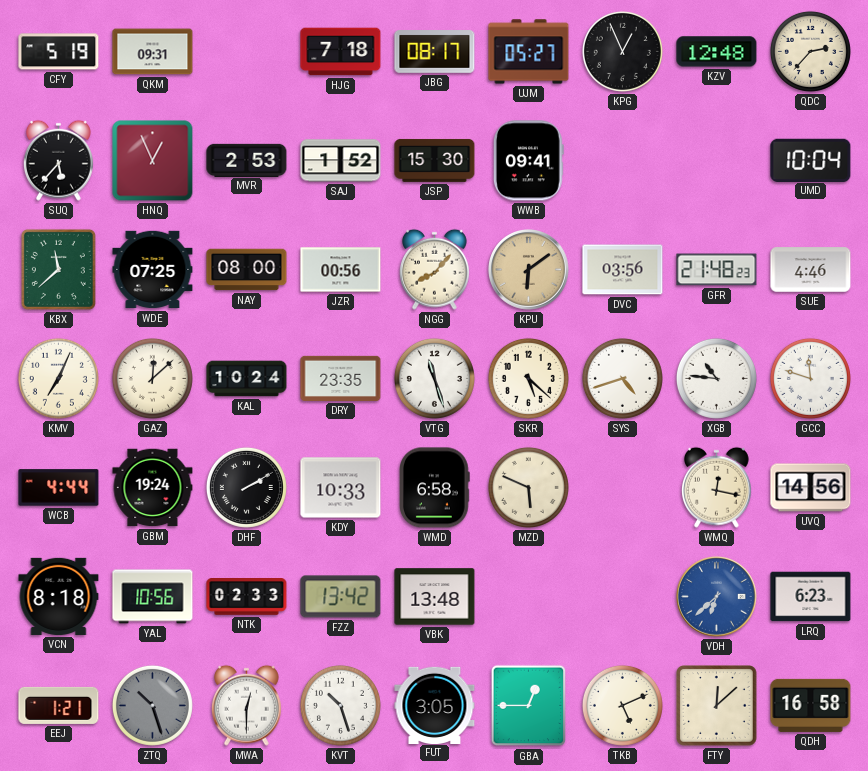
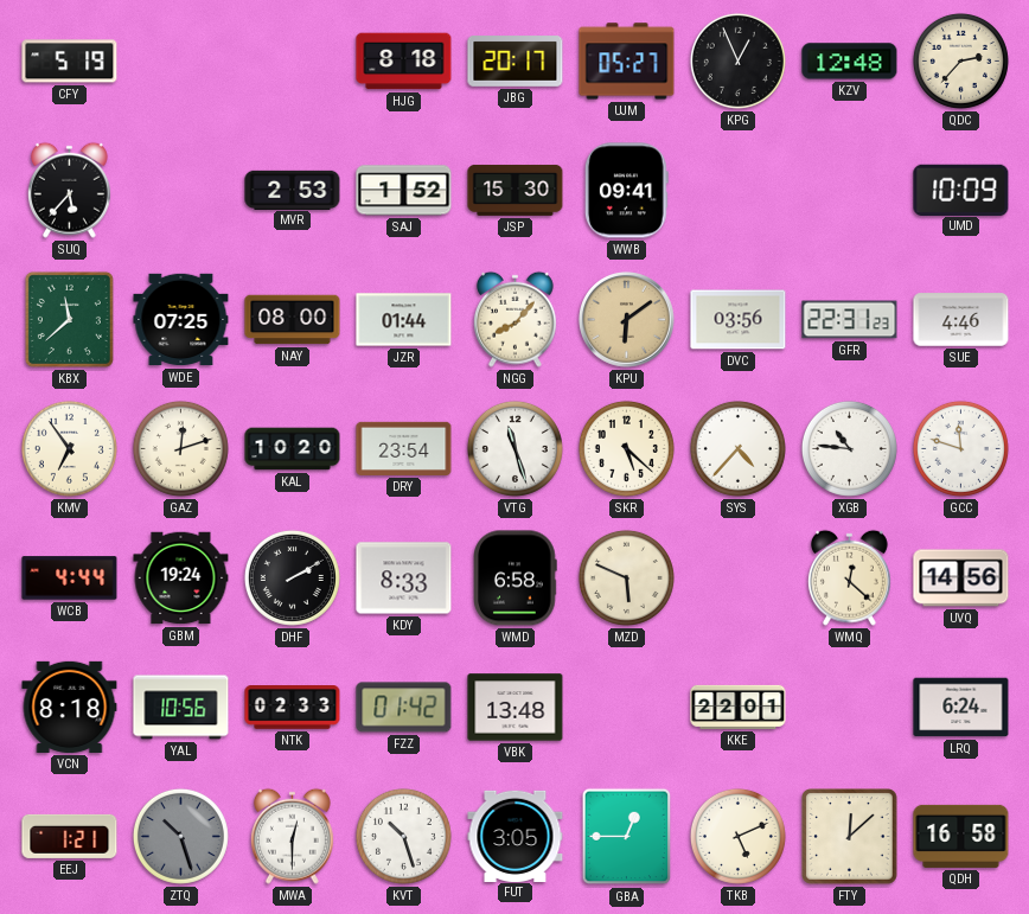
QKM: 09:31 -> none
HJG: 7:18 -> 8:18
JBG: 08:17 -> 20:17
HNQ: 12:56 -> none
UMD: 10:04 -> 10:09
JZR: 00:56 -> 01:44
GFR: 21:48 -> 22:31
KMV: 7:04 -> 6:54
GAZ: 12:08 -> 12:12
KAL: 10:24 -> 10:20
DRY: 23:35 -> 23:54
SYS: 4:42 -> 4:37
KDY: 10:33 -> 8:33
WMQ: 12:17 -> 12:22
FZZ: 13:42 -> 01:42
KKE: none -> 22:01
VDH: 6:38 -> none
LRQ: 6:23 -> 6:24
